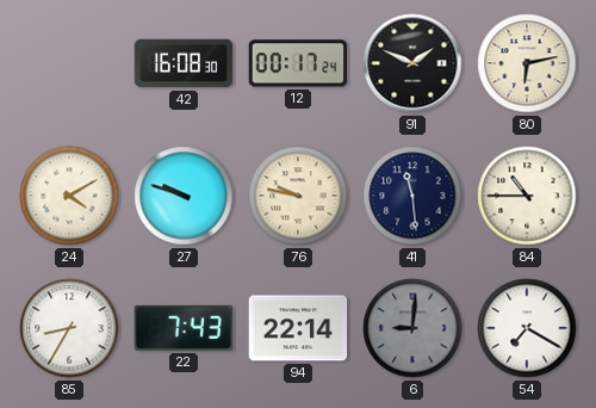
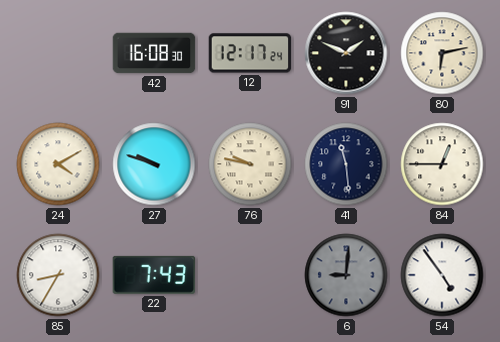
12: 00:17 -> 12:17
84: 10:45 -> 12:45
94: 22:14 -> none
54: 7:20 -> 4:54
